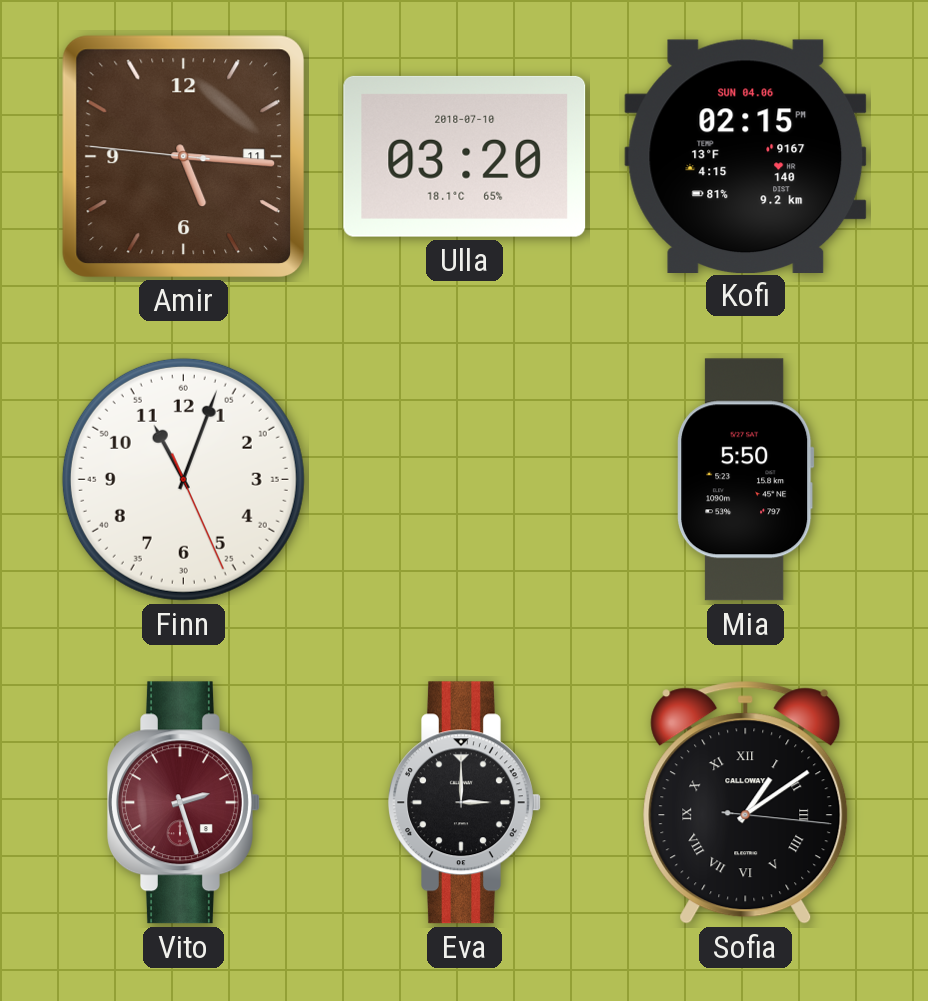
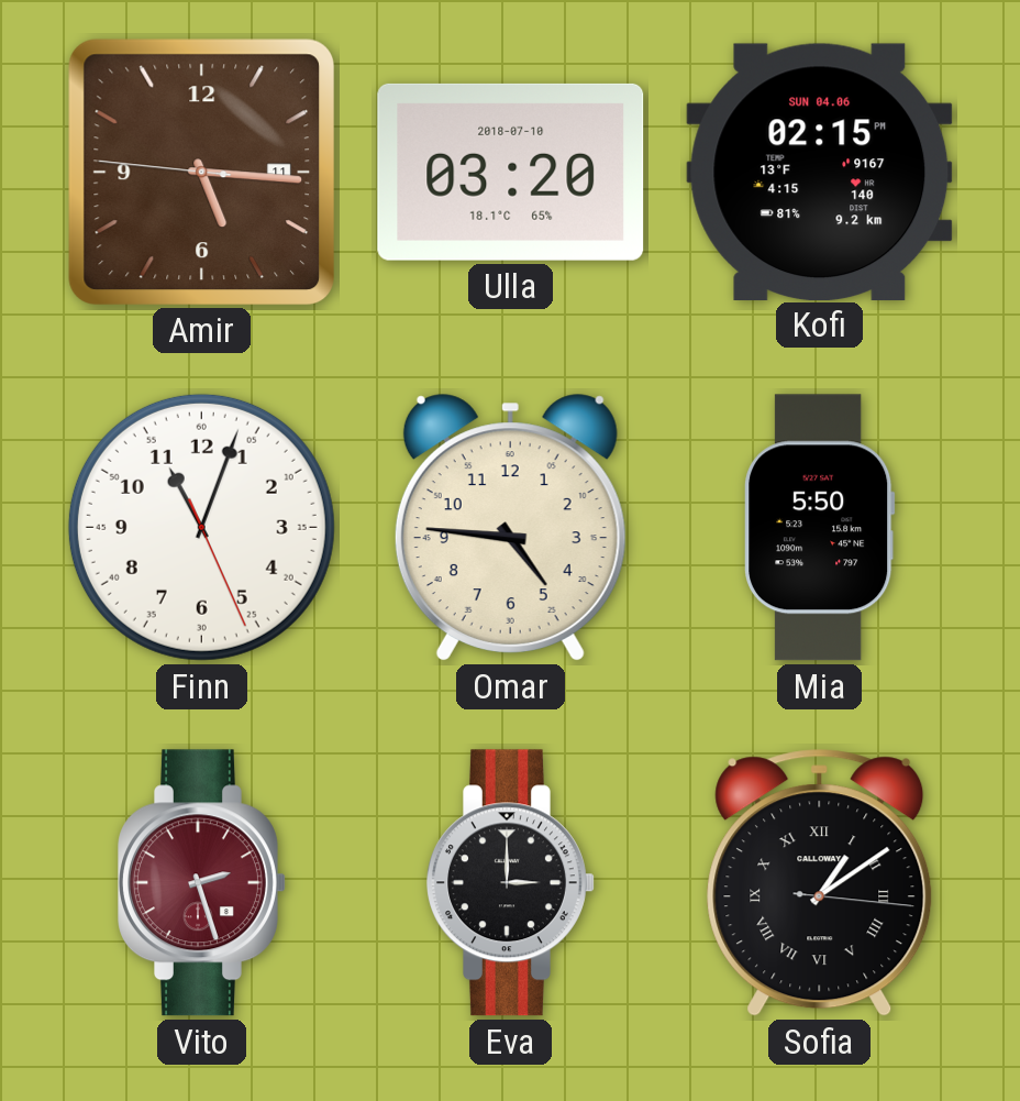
Omar: none -> 4:46
